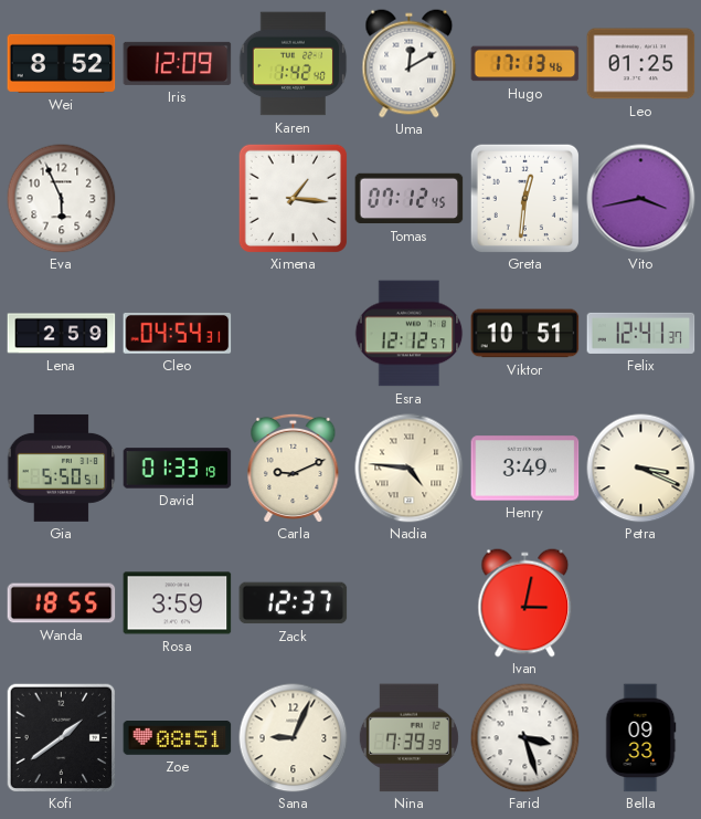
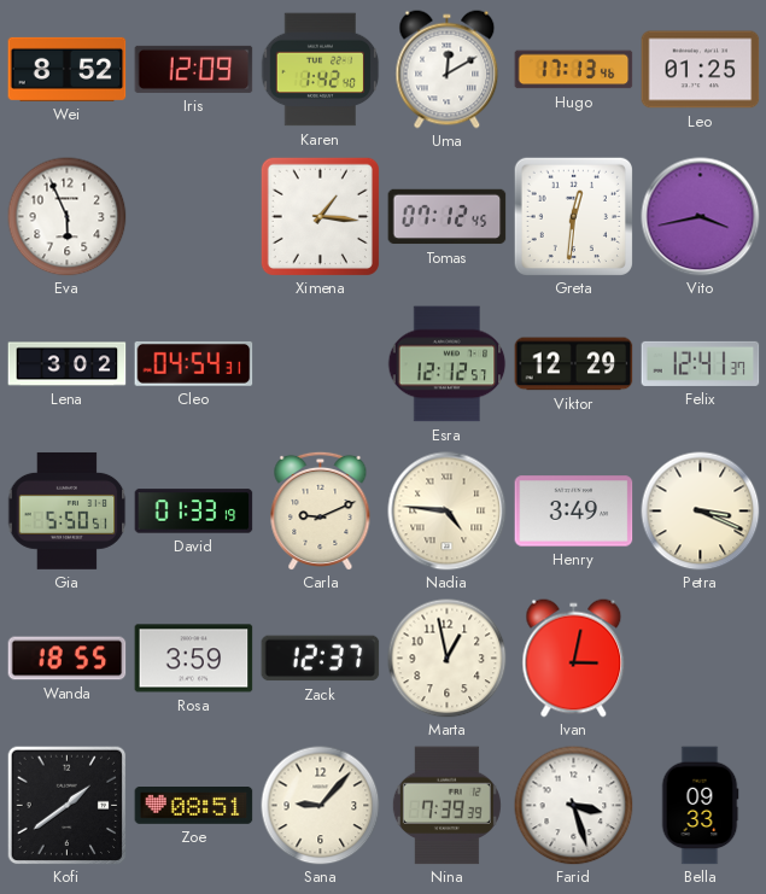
Lena: 2:59 -> 3:02
Viktor: 10:51 -> 12:29
Marta: none -> 12:58
Sana: 9:04 -> 9:07
